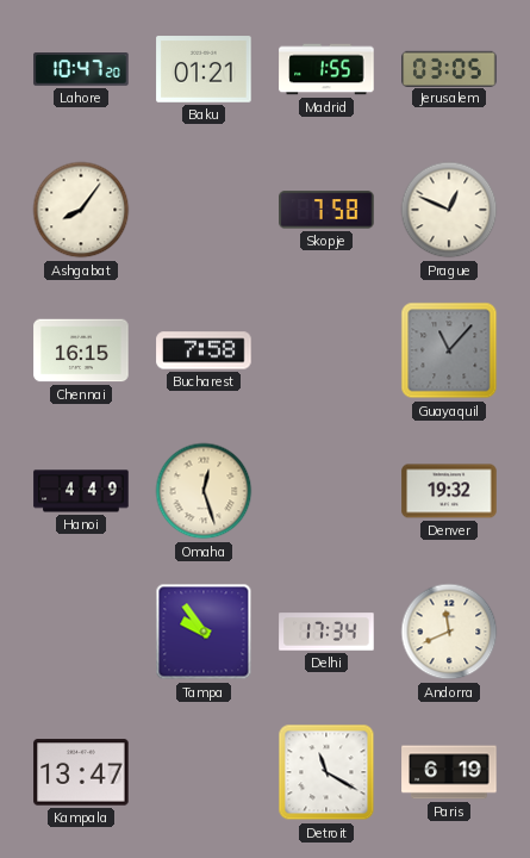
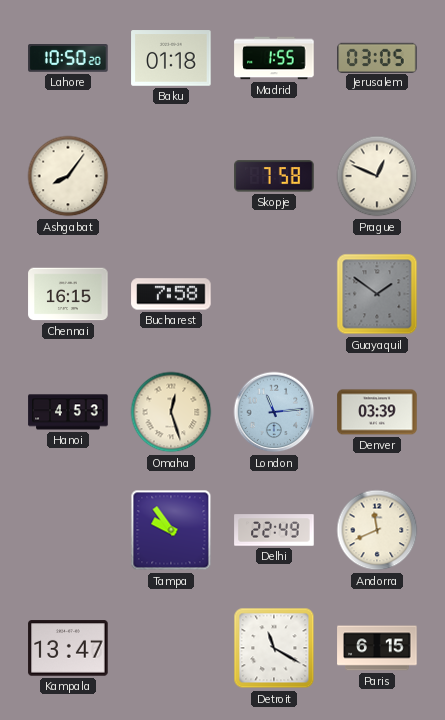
Lahore: 10:47 -> 10:50
Baku: 01:21 -> 01:18
Guayaquil: 11:07 -> 1:51
Hanoi: 4:49 -> 4:53
London: none -> 11:14
Denver: 19:32 -> 03:39
Delhi: 17:34 -> 22:49
Paris: 6:19 -> 6:15
